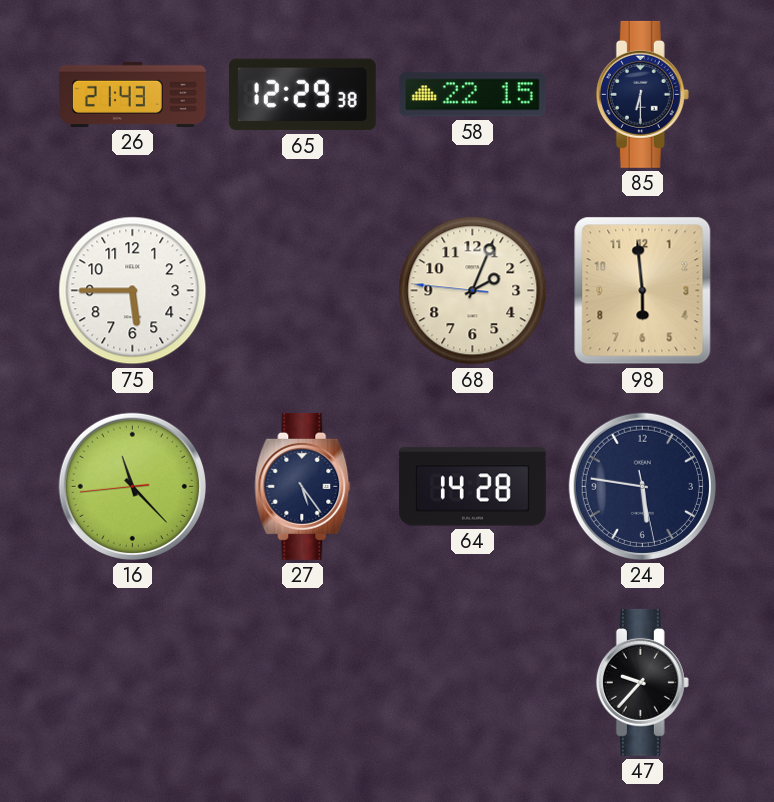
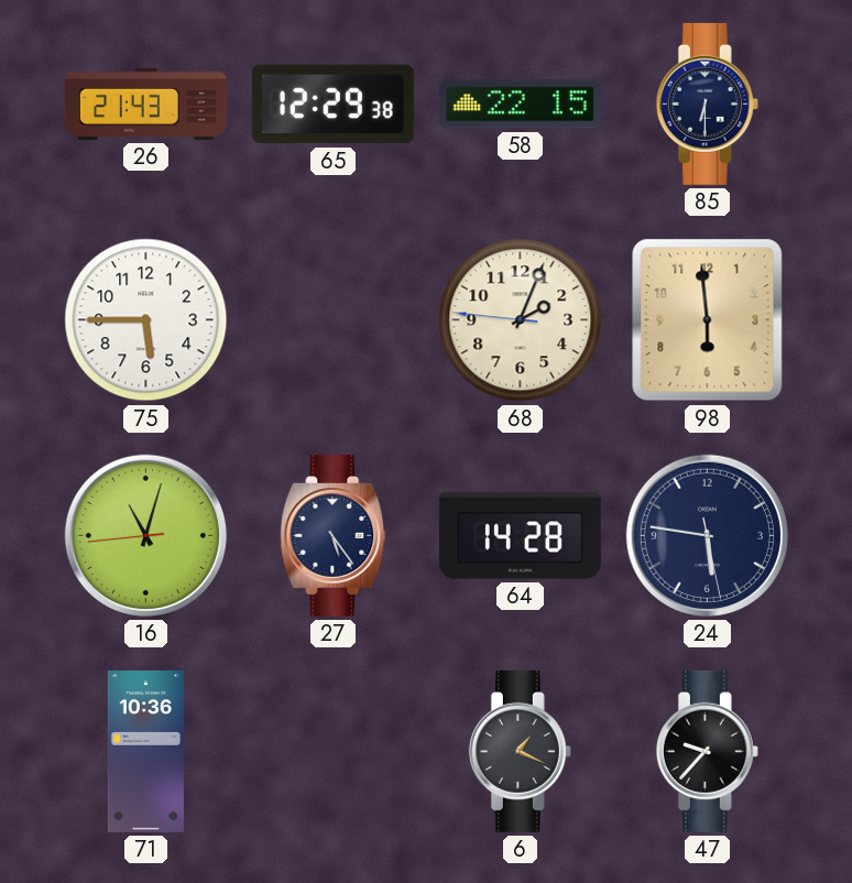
16: 11:22 -> 11:02
71: none -> 10:36
6: none -> 1:19
